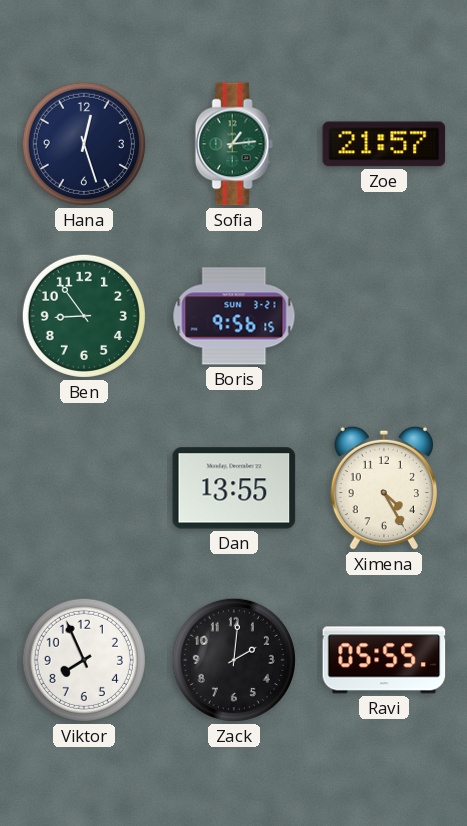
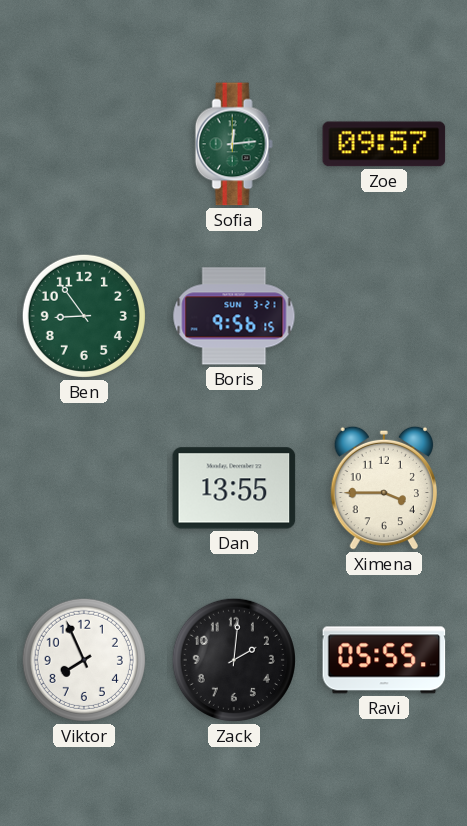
Hana: 12:27 -> none
Sofia: 1:14 -> 12:14
Zoe: 21:57 -> 09:57
Ximena: 4:25 -> 3:45
